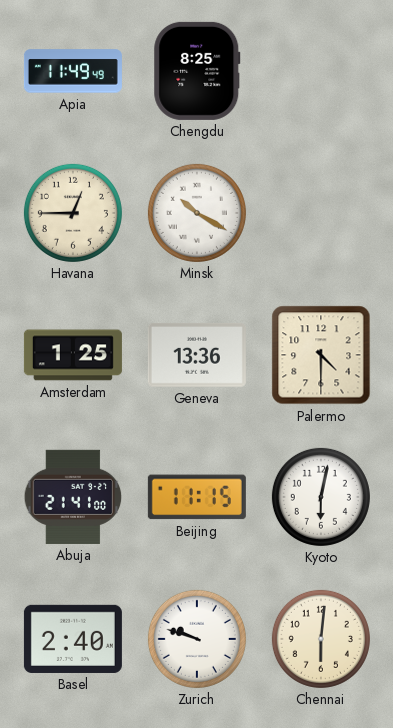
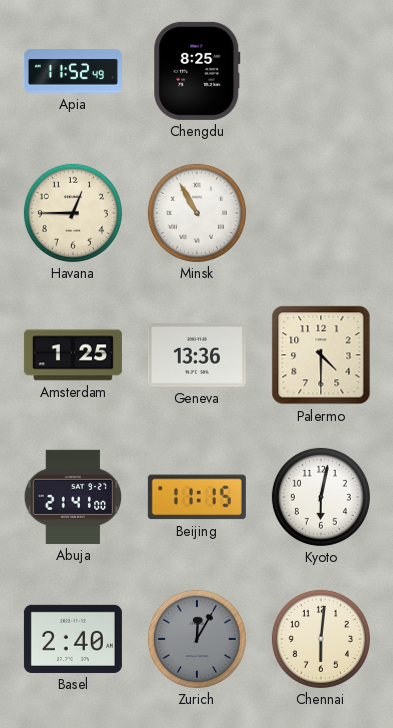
Apia: 11:49 -> 11:52
Minsk: 10:20 -> 10:55
Zurich: 9:48 -> 12:05
Zurich dial: white -> grey
